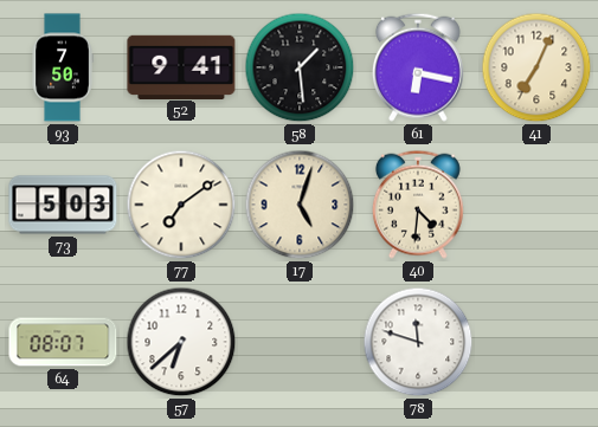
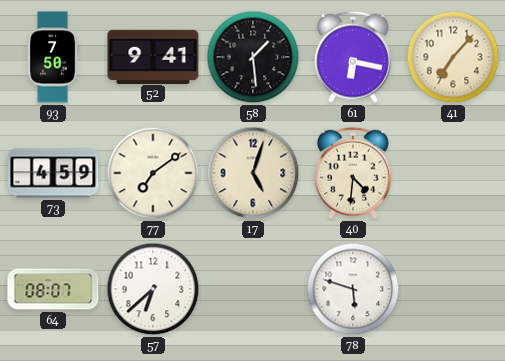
41: 7:04 -> 7:07
73: 5:03 -> 4:59
78: 11:48 -> 5:48
